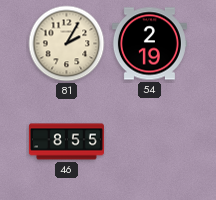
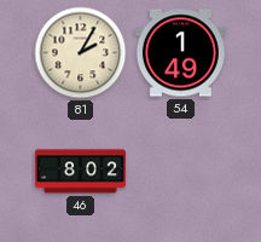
54: 2:19 -> 1:49
46: 8:55 -> 8:02
